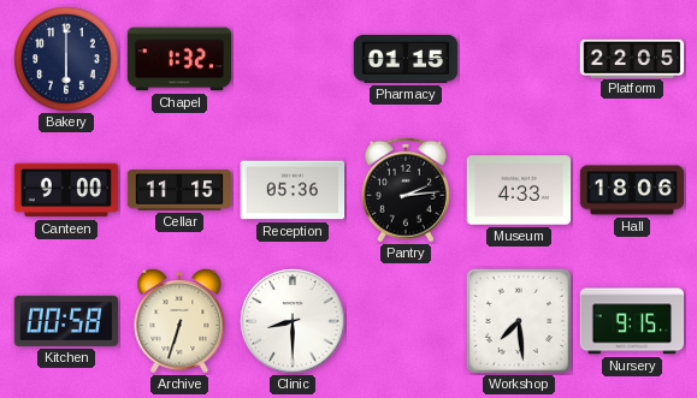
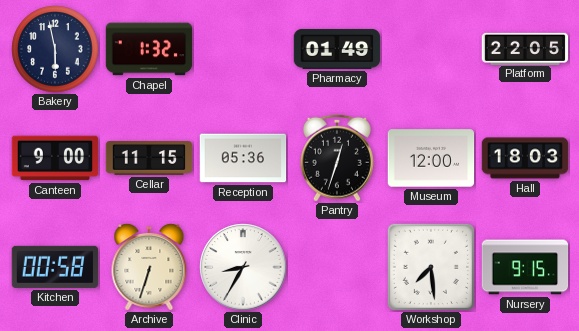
Bakery: 6:00 -> 5:58
Pharmacy: 01:15 -> 01:49
Pantry: 2:14 -> 12:33
Museum: 4:33 -> 12:00
Hall: 18:06 -> 18:03
Clinic: 8:30 -> 8:35
